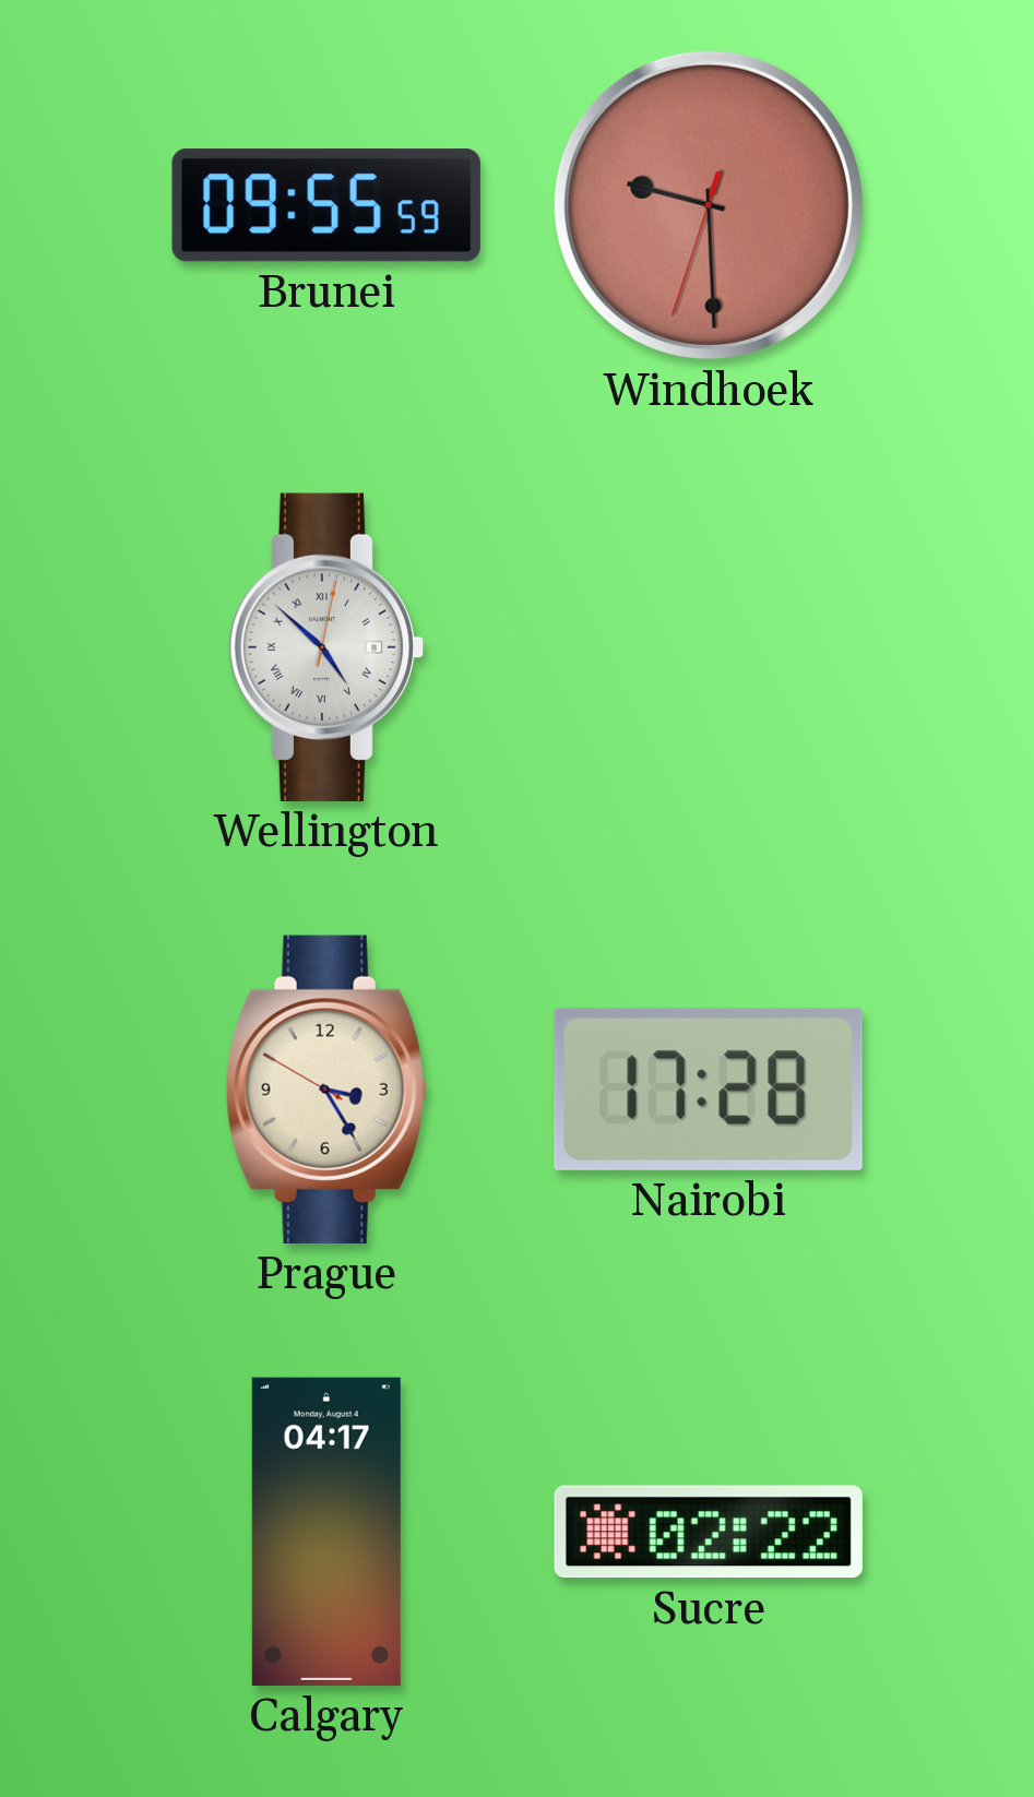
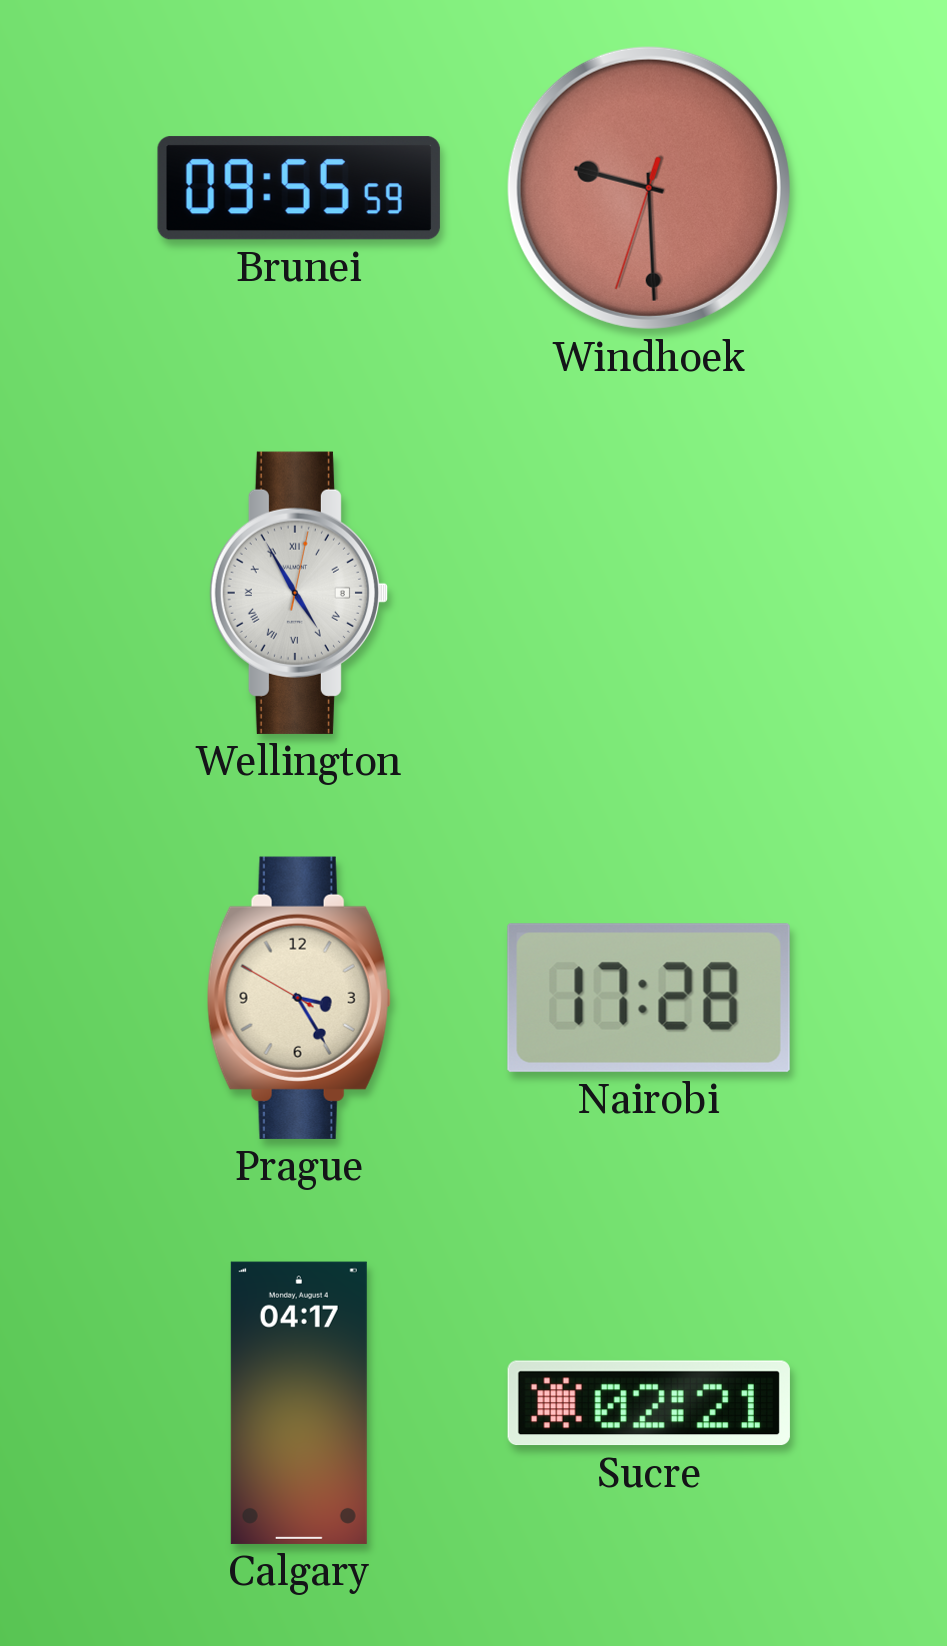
Wellington: 4:52 -> 4:55
Sucre: 02:22 -> 02:21
